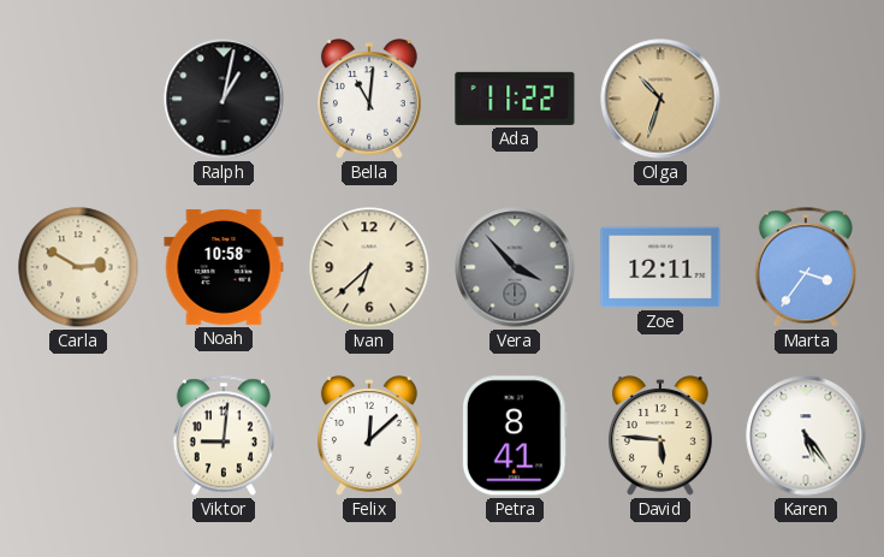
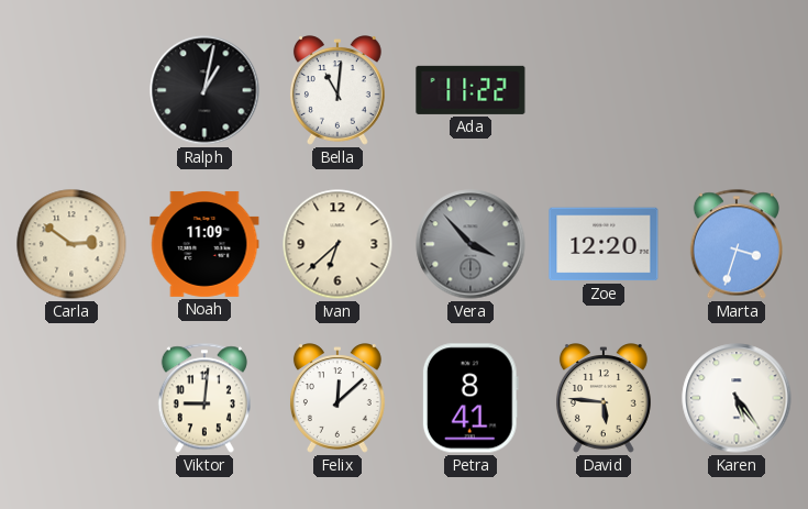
Olga: 10:33 -> none
Carla: 2:50 -> 2:51
Noah: 10:58 -> 11:09
Zoe: 12:11 -> 12:20
Marta: 3:36 -> 3:33
